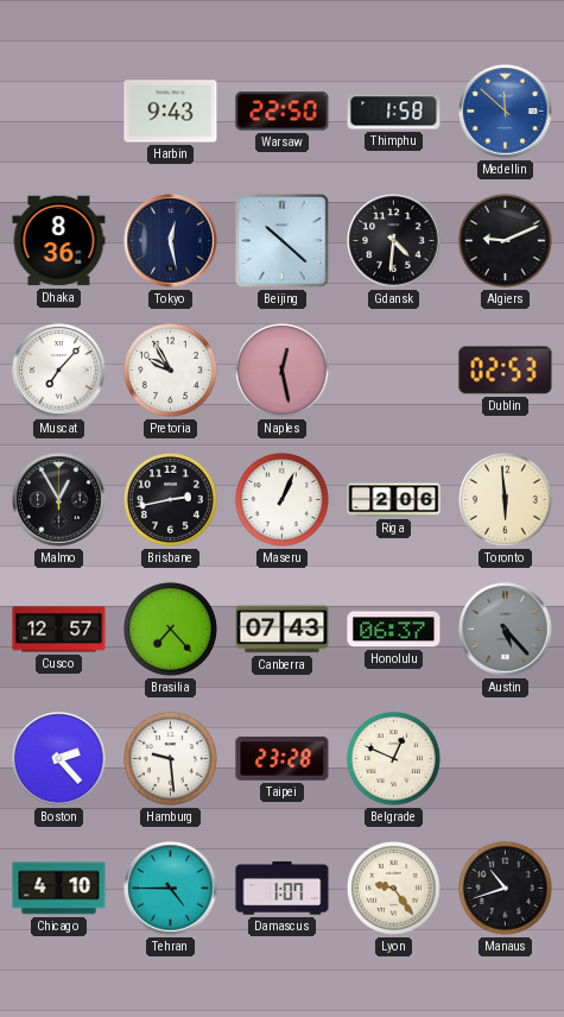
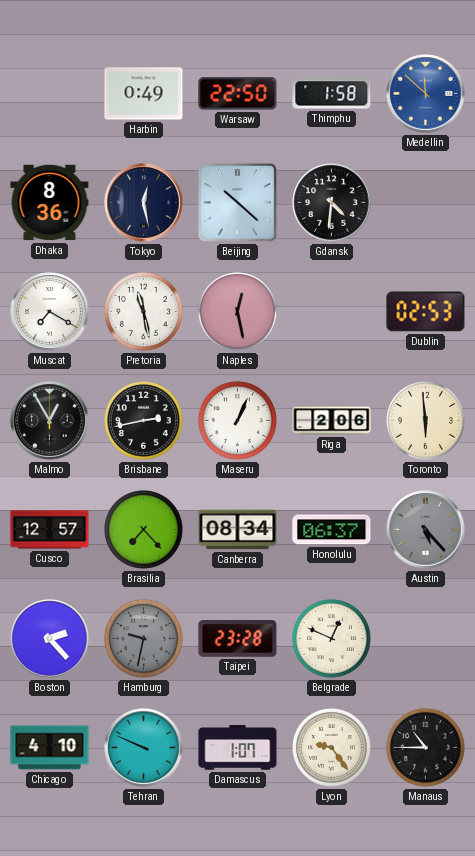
Harbin: 9:43 -> 0:49
Algiers: 9:11 -> none
Muscat: 7:07 -> 7:20
Pretoria: 9:55 -> 11:28
Canberra: 07:43 -> 08:34
Hamburg: 9:29 -> 9:32
Hamburg dial: white -> grey
Tehran: 4:45 -> 9:49
Manaus: 10:42 -> 10:45
